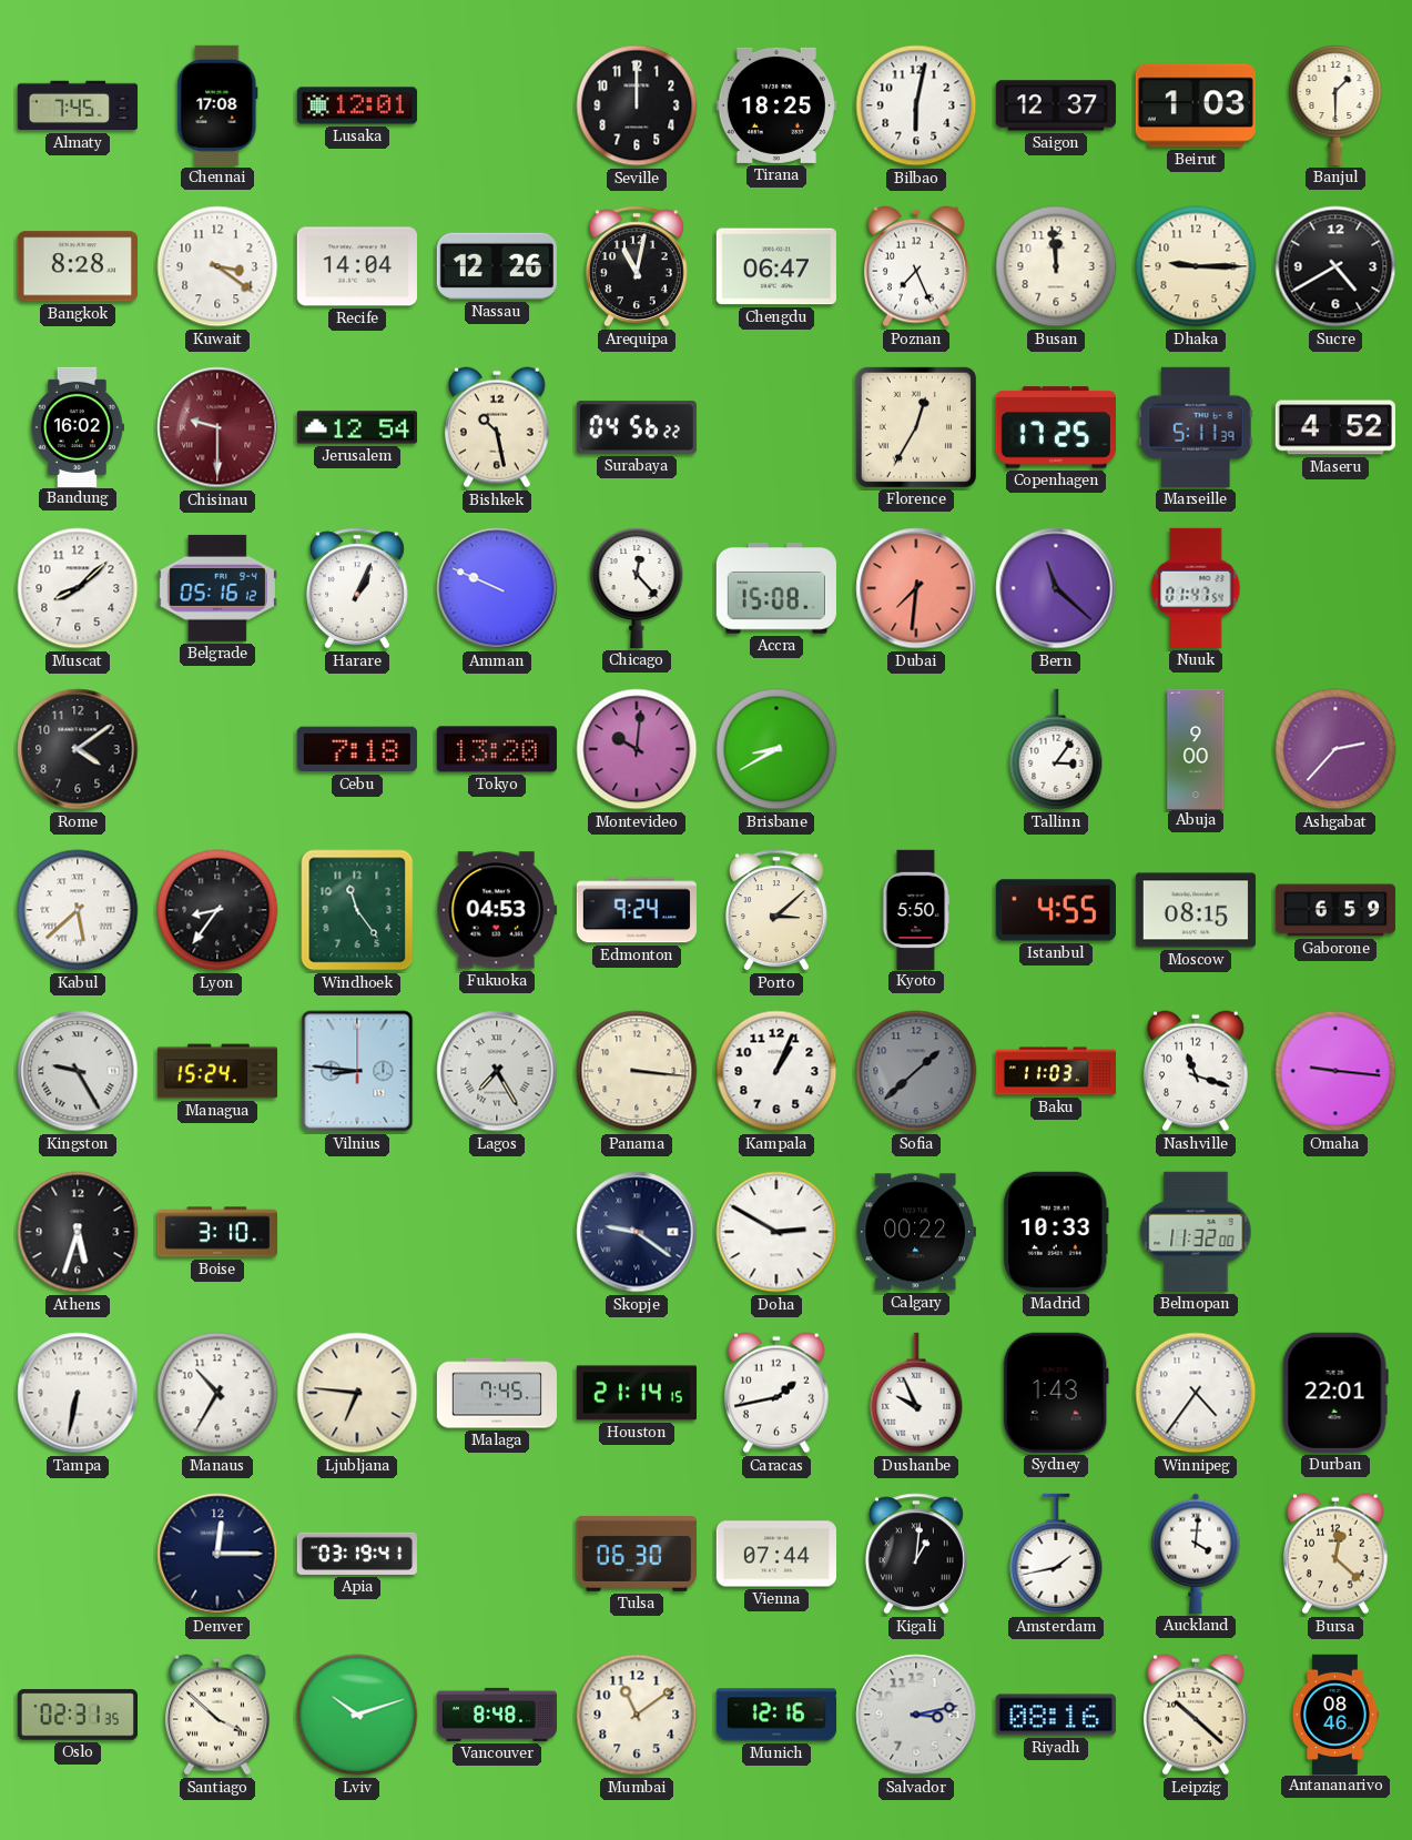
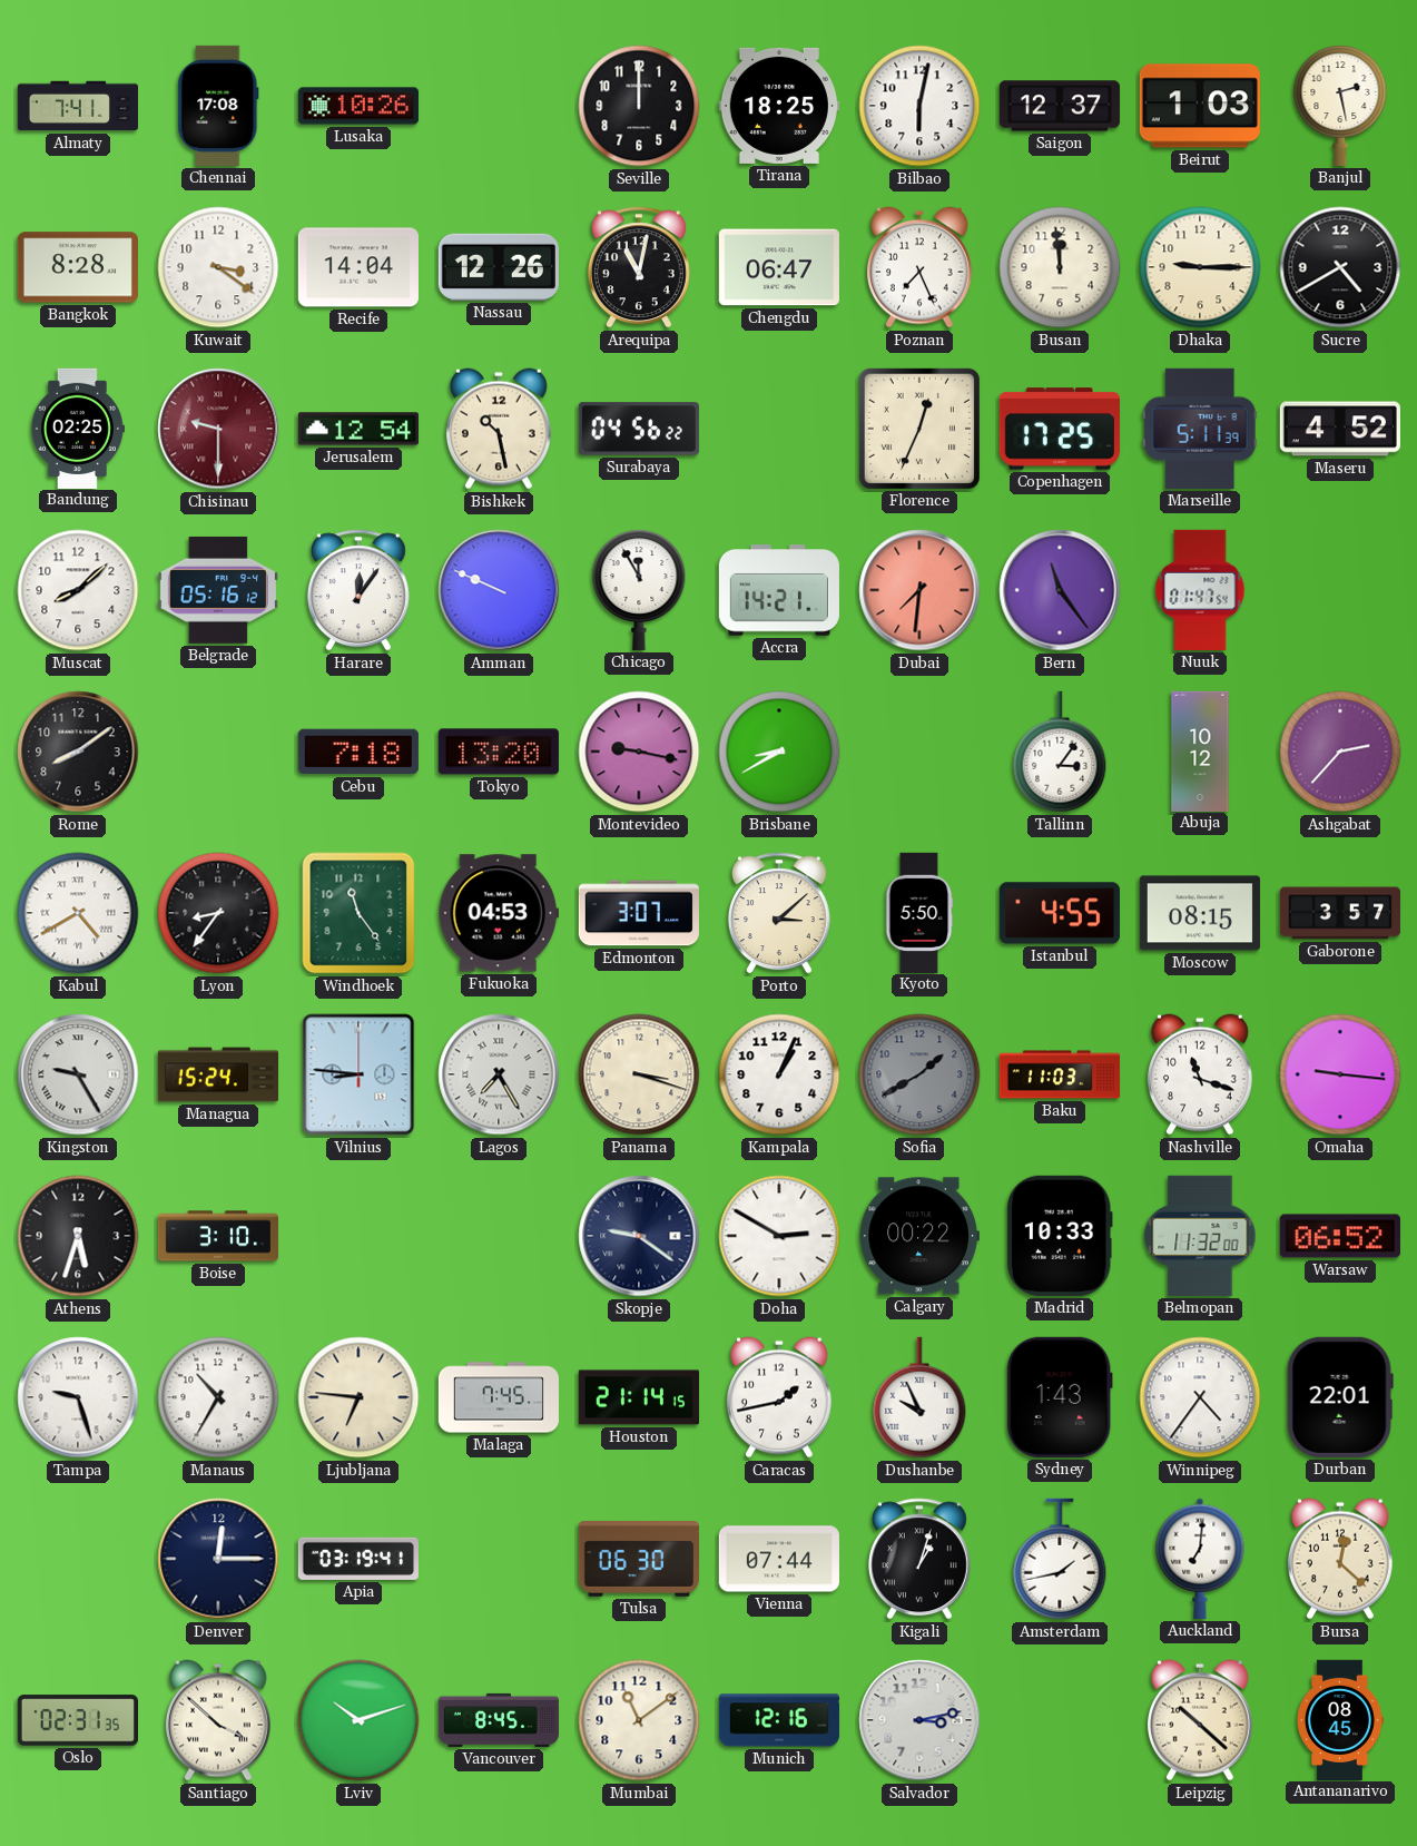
Almaty: 7:45 -> 7:41
Lusaka: 12:01 -> 10:26
Banjul: 1:30 -> 2:28
Bandung: 16:02 -> 02:25
Florence: 12:35 -> 12:34
Harare: 1:04 -> 12:06
Chicago: 12:23 -> 11:55
Accra: 15:08 -> 14:21
Bern: 11:22 -> 11:24
Rome: 4:09 -> 8:09
Montevideo: 10:01 -> 9:17
Abuja: 9:00 -> 10:12
Kabul: 5:38 -> 4:40
Edmonton: 9:24 -> 3:07
Gaborone: 6:59 -> 3:57
Panama: 3:16 -> 3:18
Sofia: 1:38 -> 1:40
Warsaw: none -> 06:52
Tampa: 6:32 -> 9:27
Kigali: 1:01 -> 1:03
Auckland: 4:01 -> 7:01
Vancouver: 8:48 -> 8:45
Riyadh: 08:16 -> none
Antananarivo: 08:46 -> 08:45
